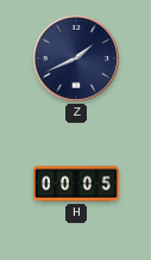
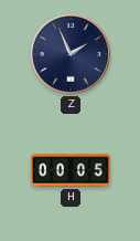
Z: 1:41 -> 1:56
